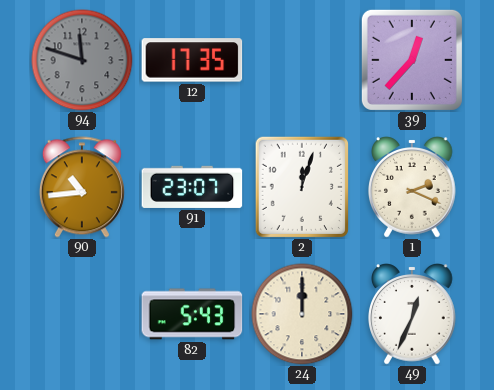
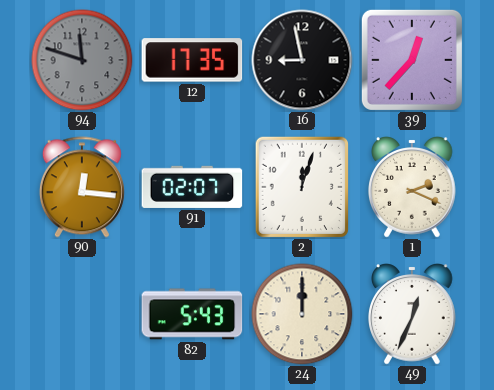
16: none -> 8:58
90: 10:44 -> 12:16
91: 23:07 -> 02:07
